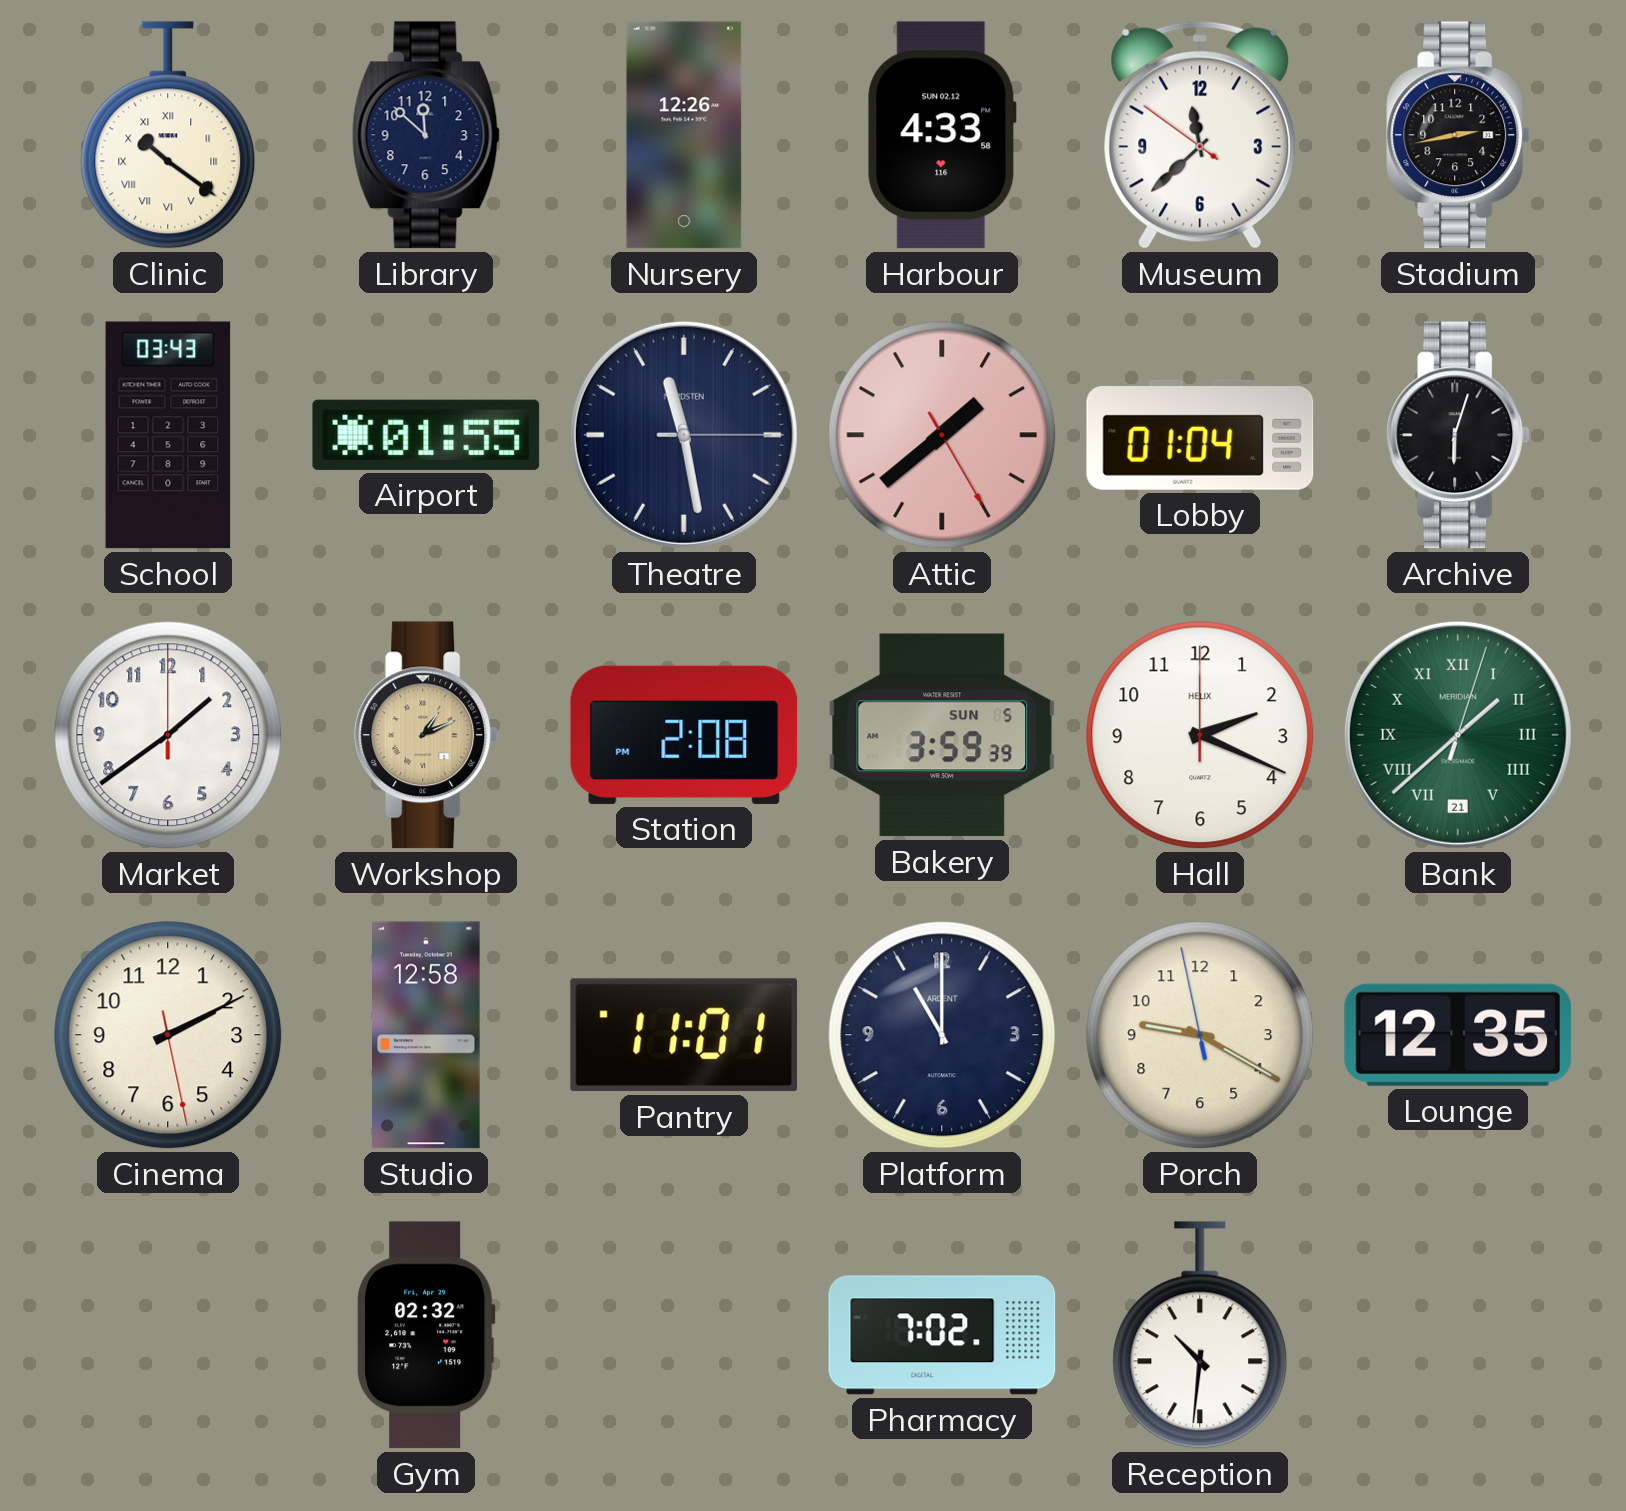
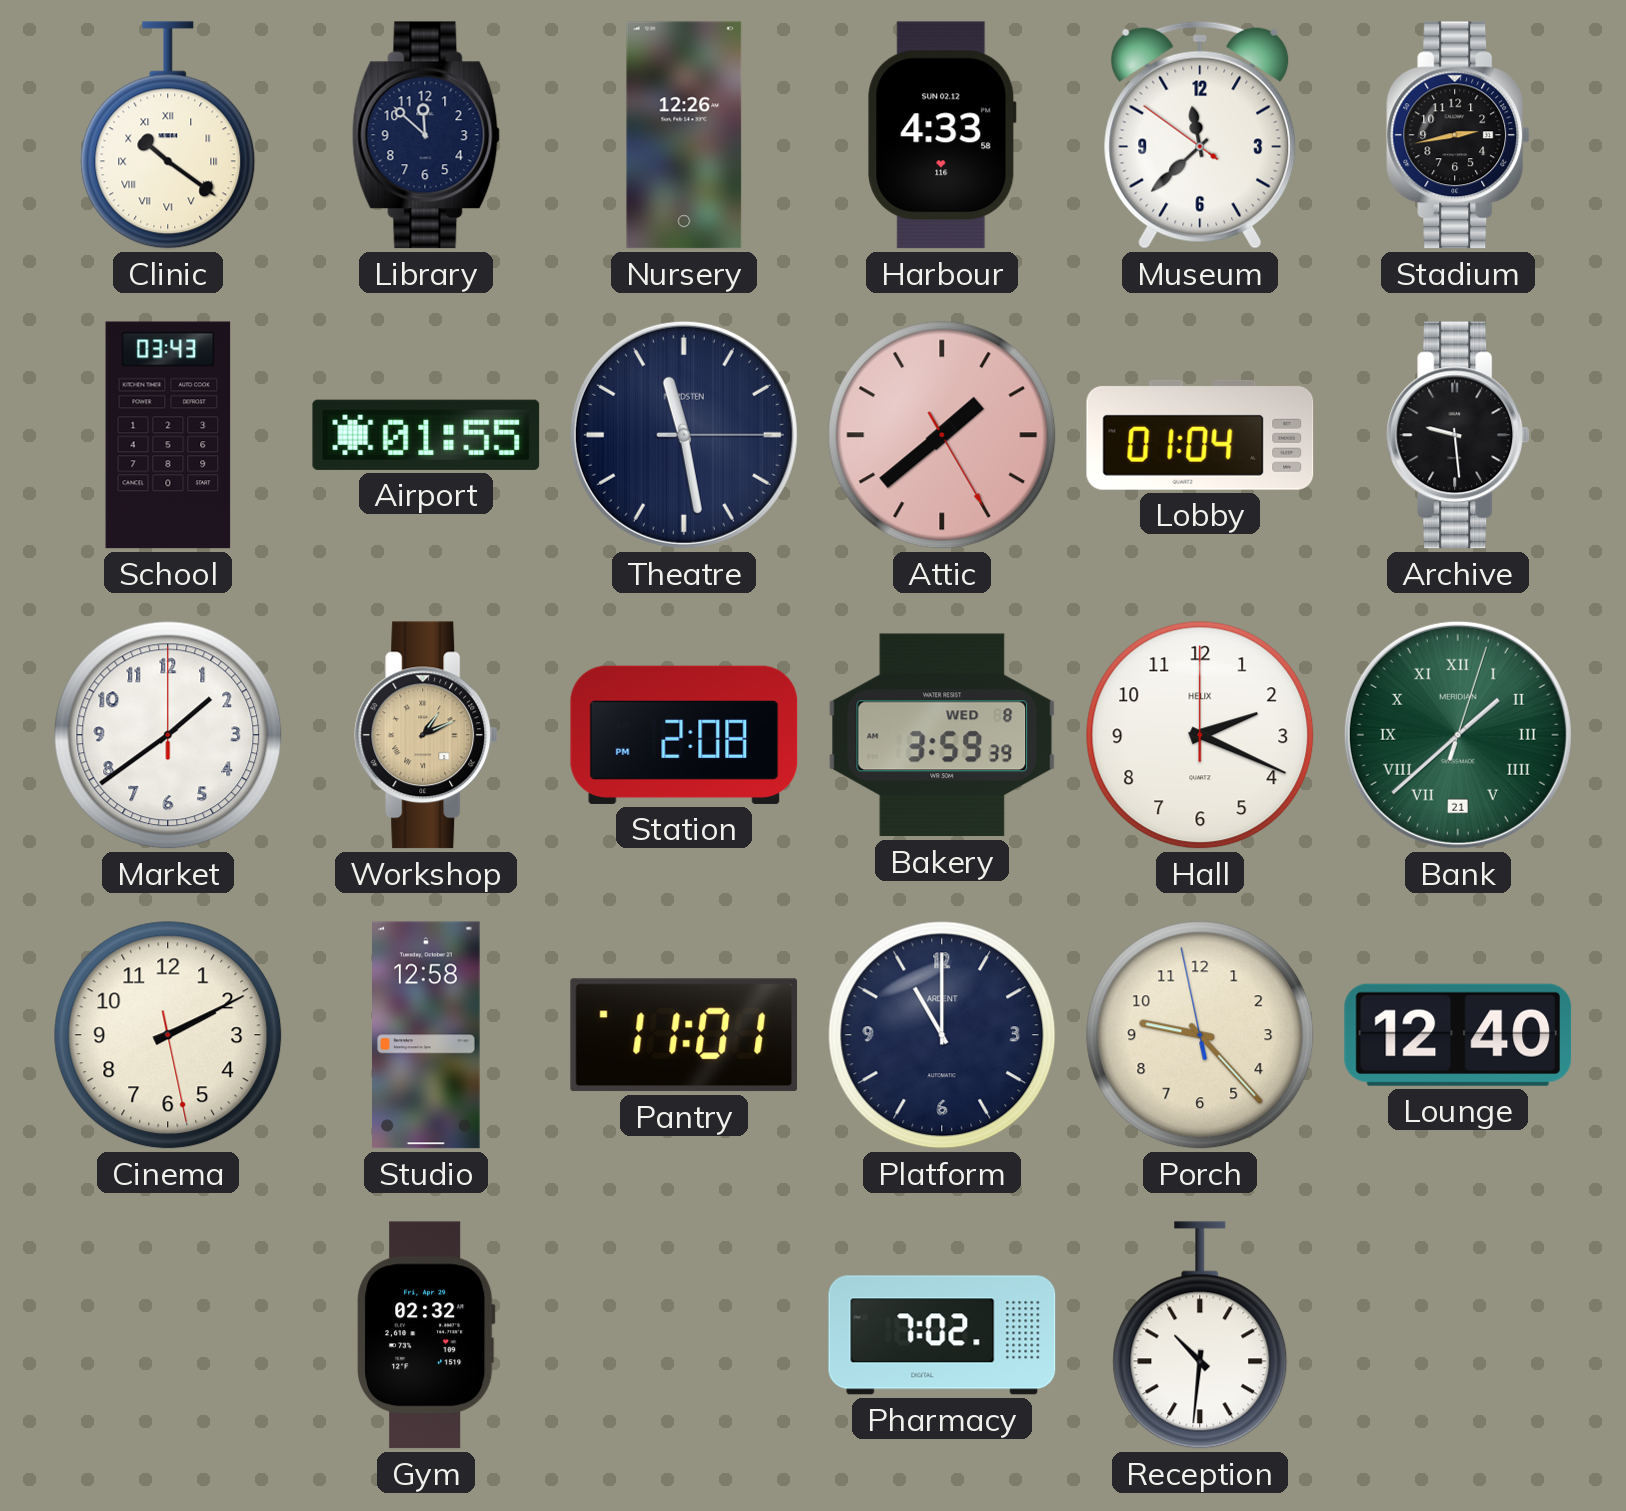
Archive: 6:03 -> 9:29
Bakery date: SUN 5 -> WED 8
Porch: 9:19 -> 9:22
Lounge: 12:35 -> 12:40
